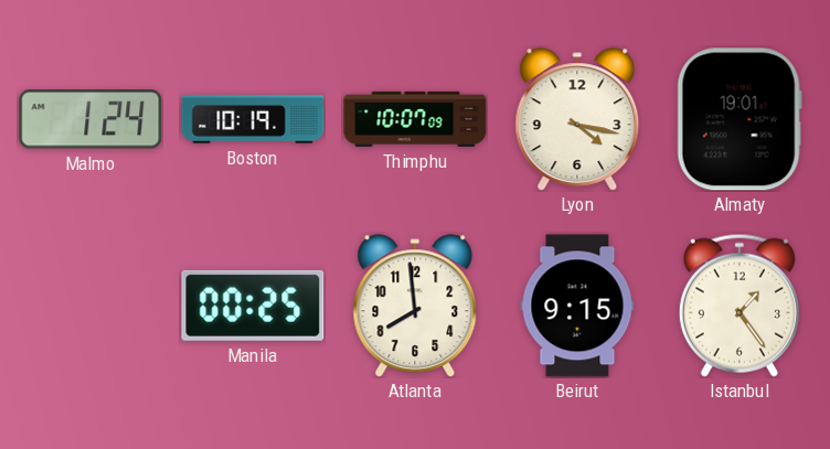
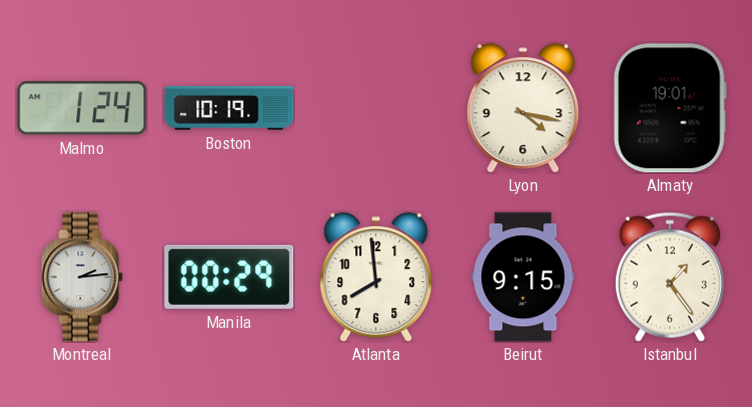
Thimphu: 10:07 -> none
Montreal: none -> 2:14
Manila: 00:25 -> 00:29
